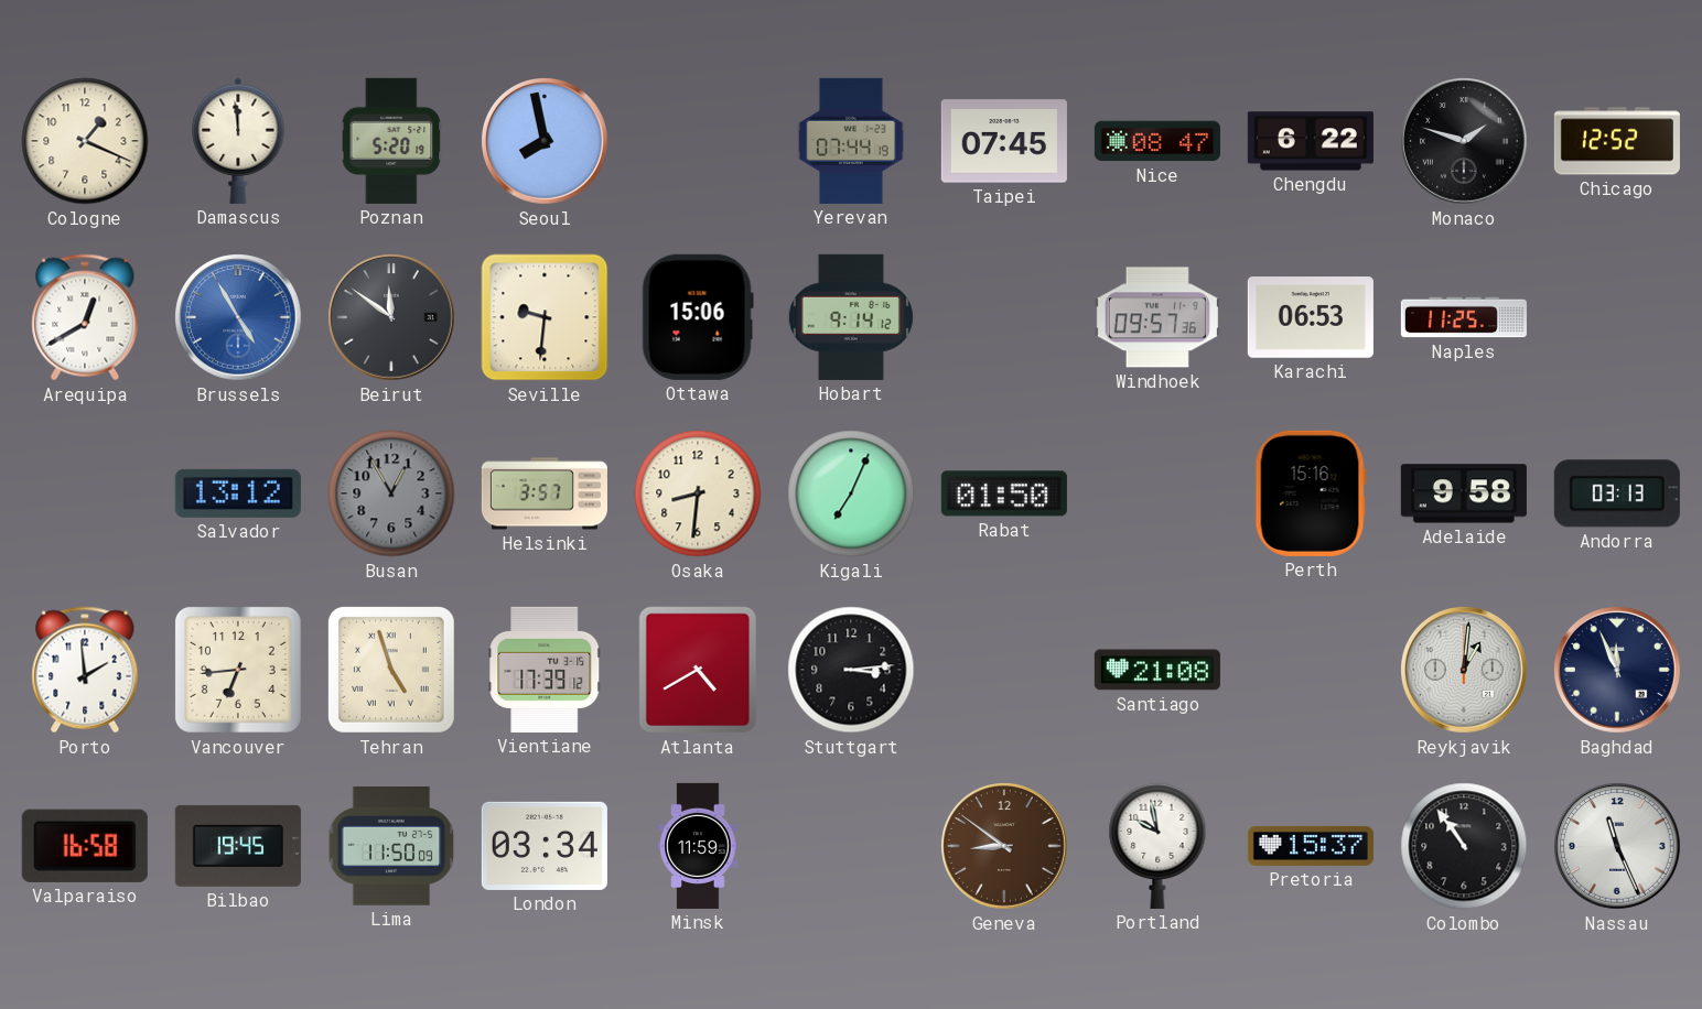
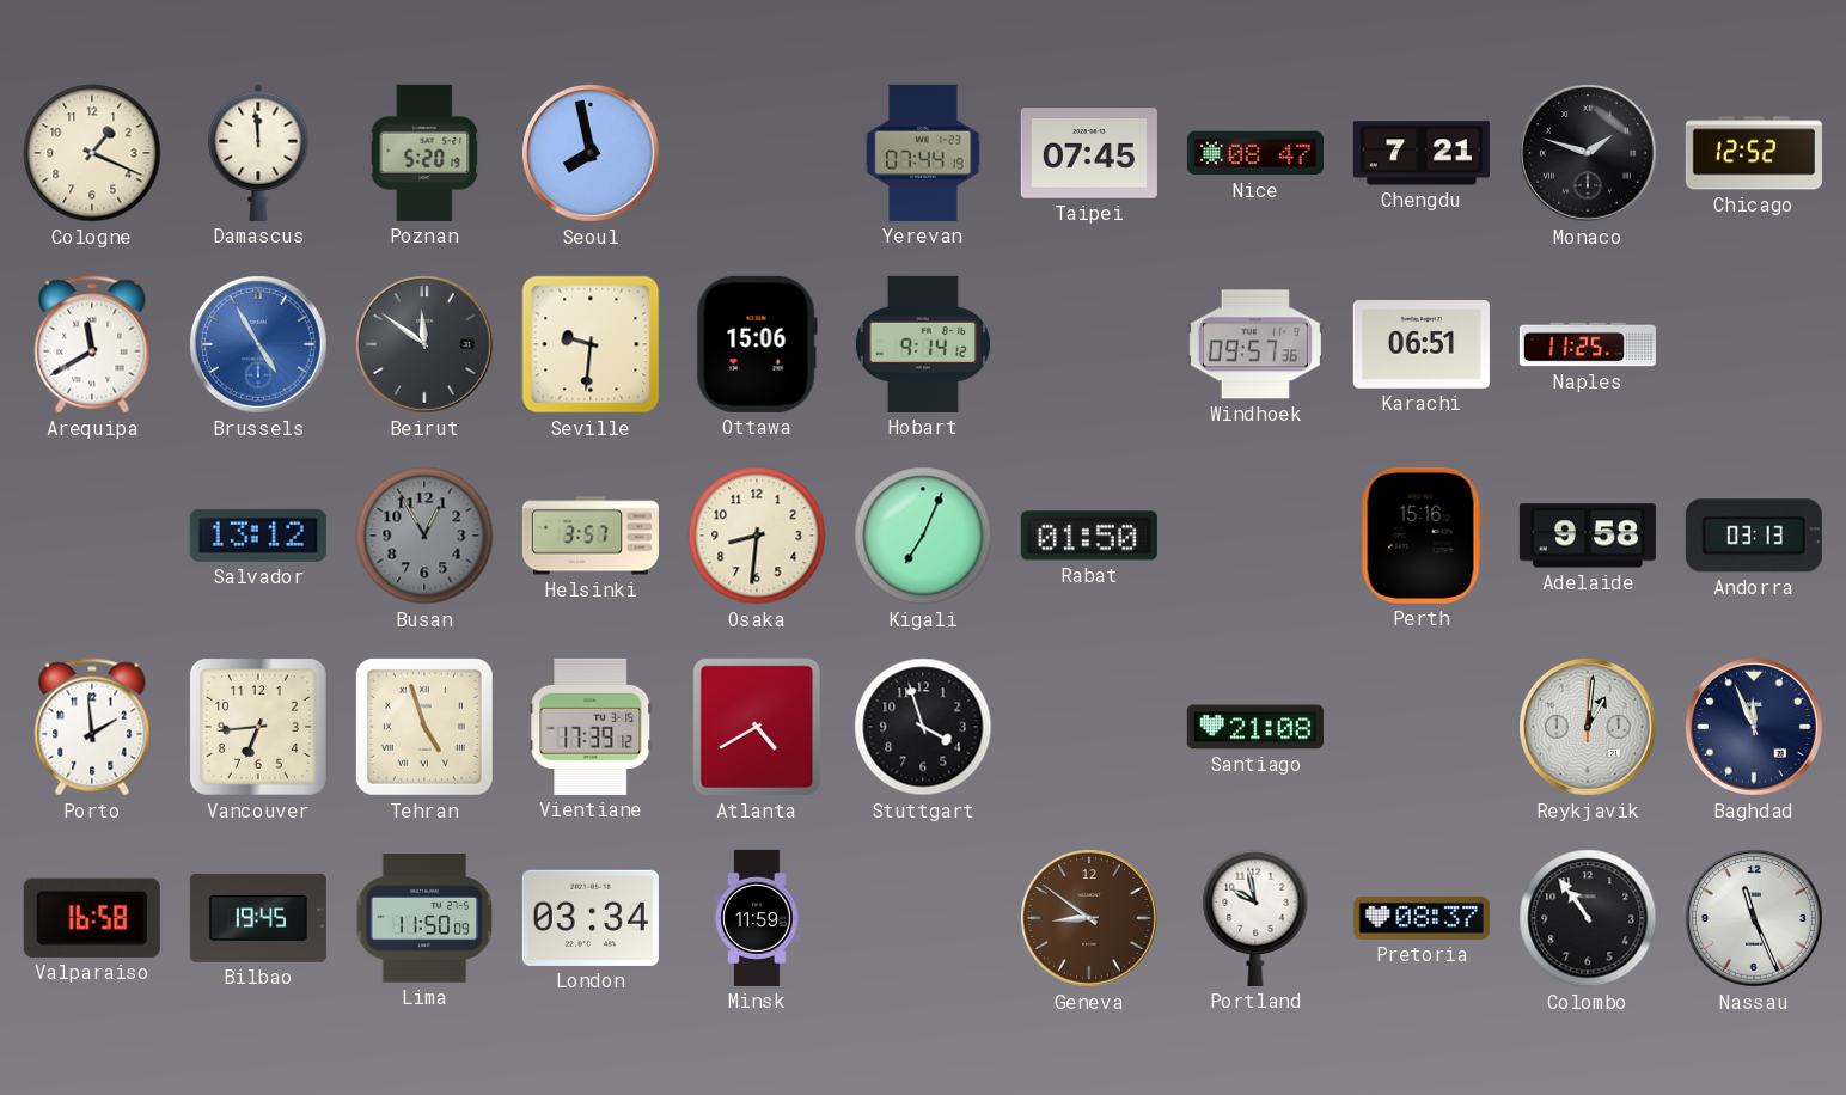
Chengdu: 6:22 -> 7:21
Arequipa: 12:40 -> 11:40
Karachi: 06:53 -> 06:51
Stuttgart: 3:14 -> 3:57
Pretoria: 15:37 -> 08:37
